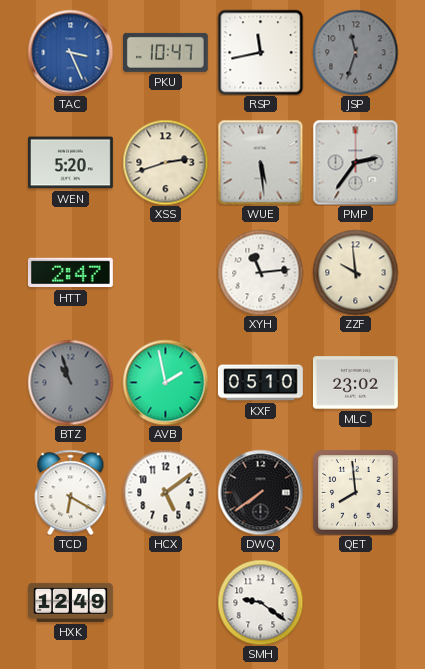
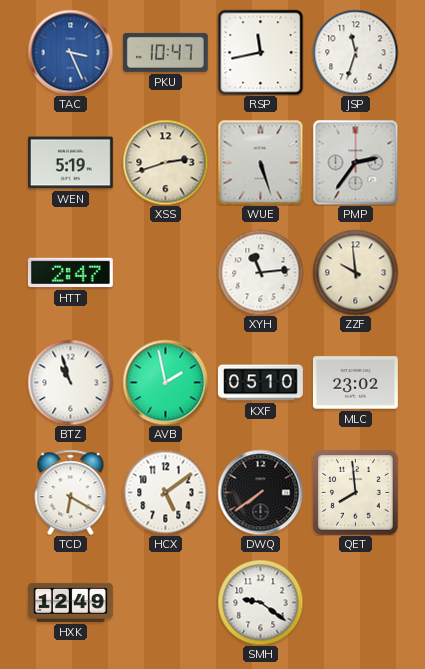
JSP dial: grey -> white
WEN: 5:20 -> 5:19
WUE: 5:29 -> 5:27
BTZ dial: grey -> white
